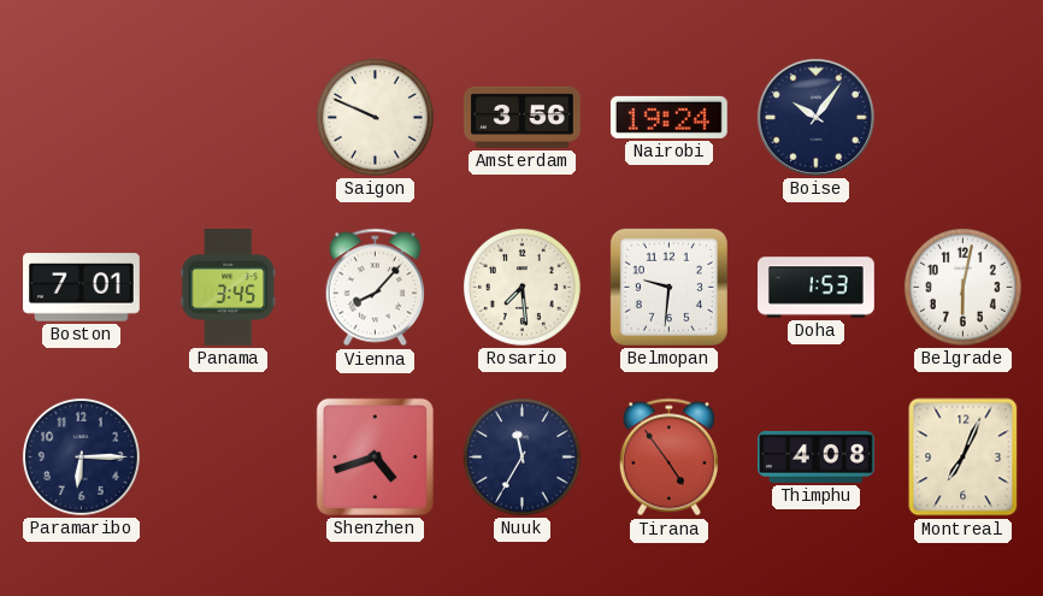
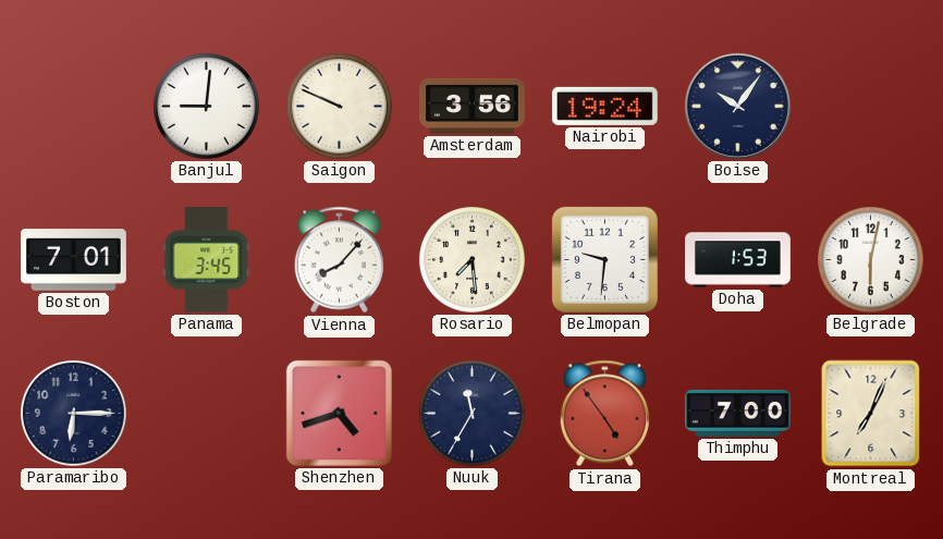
Banjul: none -> 9:01
Thimphu: 4:08 -> 7:00
